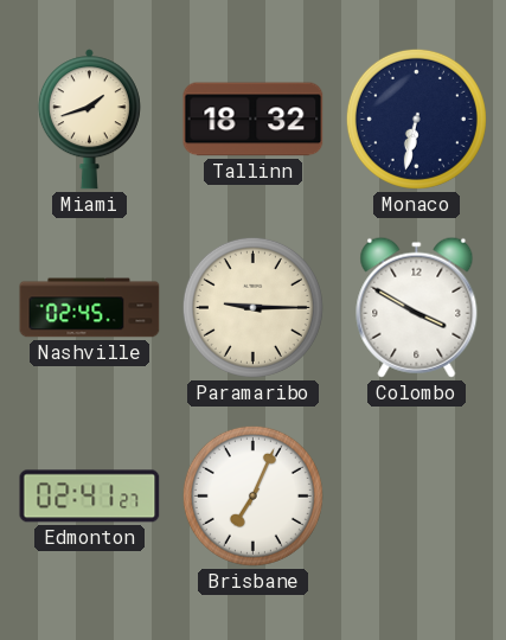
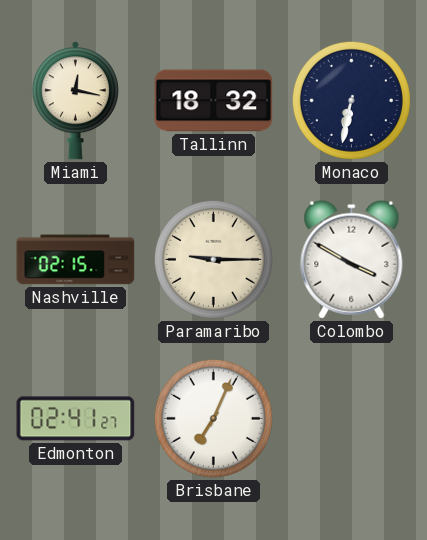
Miami: 1:42 -> 12:17
Nashville: 02:45 -> 02:15
